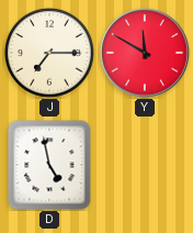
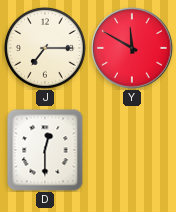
D: 4:58 -> 12:30
